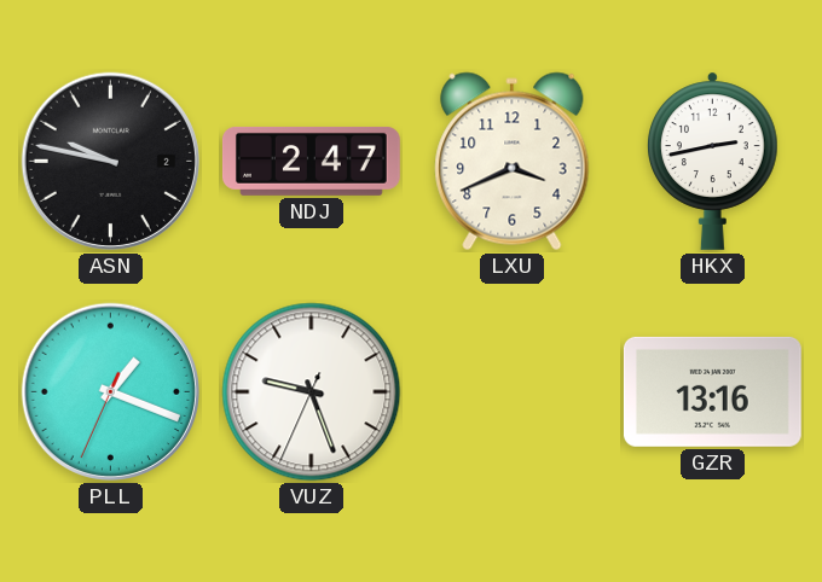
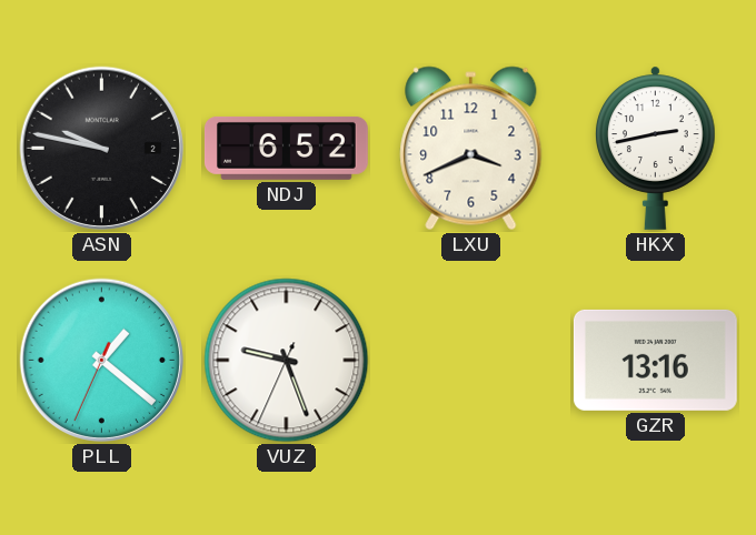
NDJ: 2:47 -> 6:52
PLL: 1:18 -> 1:21
